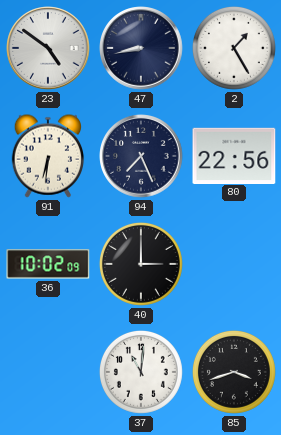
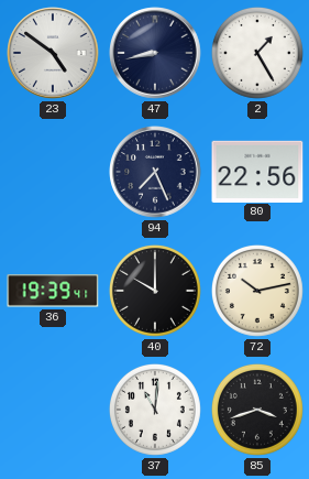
91: 6:31 -> none
36: 10:02 -> 19:39
40: 3:00 -> 10:00
72: none -> 10:13
